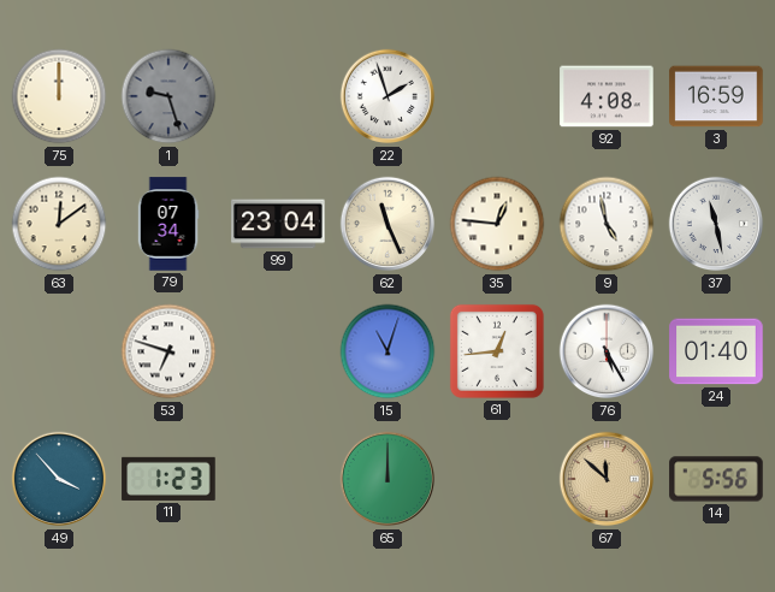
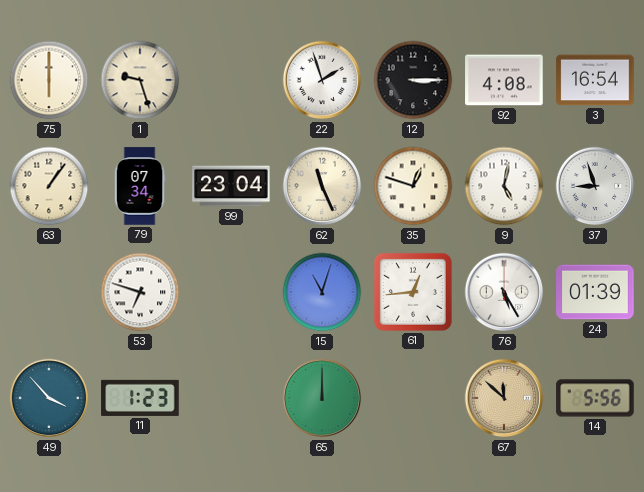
75: 12:00 -> 6:00
1 dial: grey -> cream
12: none -> 3:15
3: 16:59 -> 16:54
63: 12:09 -> 1:06
35: 12:46 -> 12:48
9: 4:58 -> 5:02
37: 11:28 -> 8:57
24: 01:40 -> 01:39
